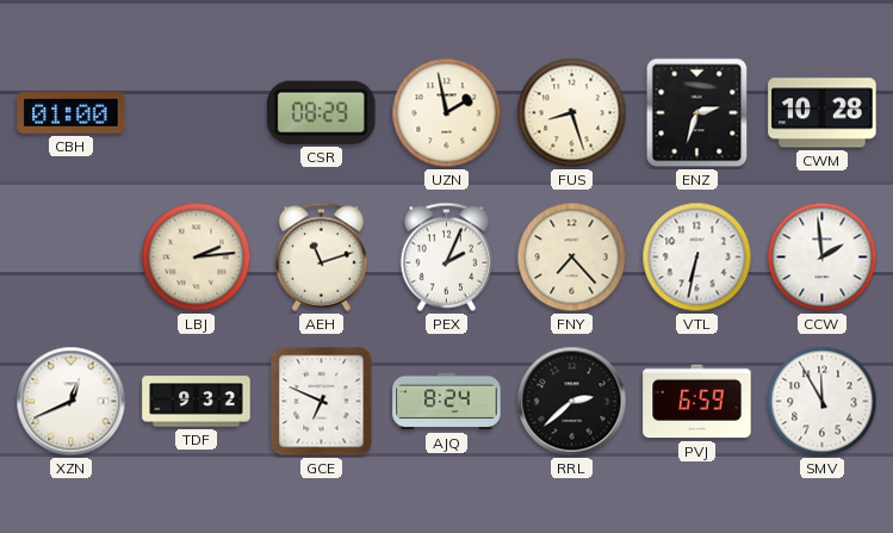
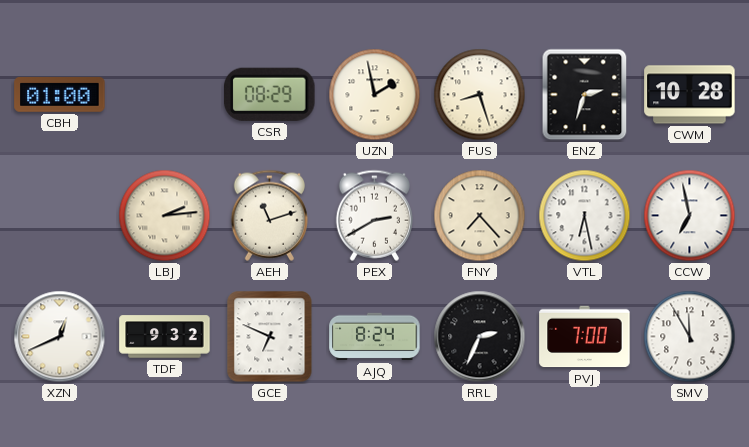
PEX: 2:04 -> 2:40
VTL: 6:32 -> 6:28
CCW: 1:59 -> 6:58
RRL: 2:38 -> 2:34
PVJ: 6:59 -> 7:00
